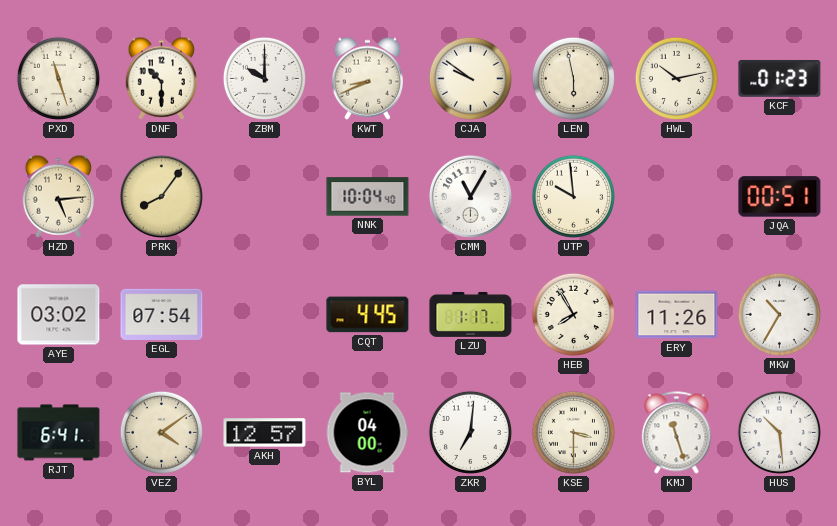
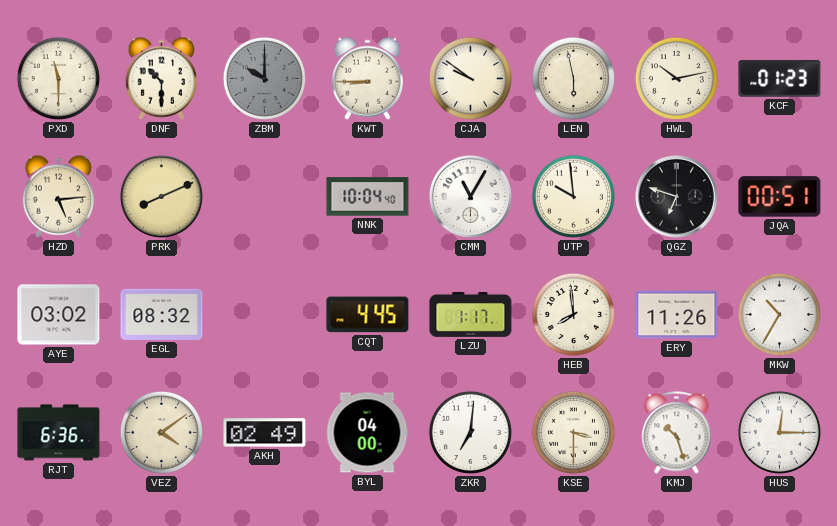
PXD: 11:27 -> 11:30
ZBM dial: white -> grey
KWT: 8:41 -> 8:45
PRK: 8:06 -> 8:11
QGZ: none -> 6:48
EGL: 07:54 -> 08:32
HEB: 7:55 -> 7:59
RJT: 6:41 -> 6:36
AKH: 12:57 -> 02:49
KMJ: 11:27 -> 10:27
HUS: 10:29 -> 12:15
